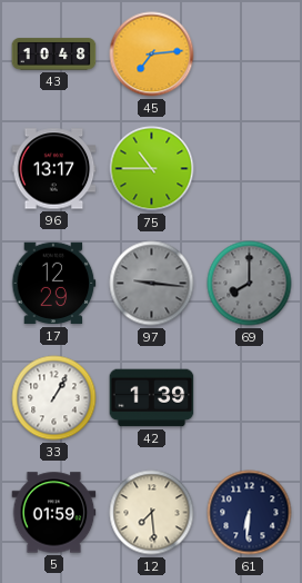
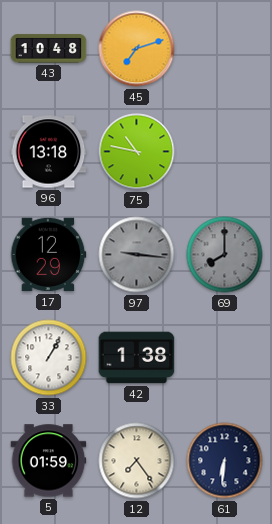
45: 7:14 -> 7:12
96: 13:17 -> 13:18
75: 10:45 -> 10:47
42: 1:39 -> 1:38
12: 7:29 -> 7:24
